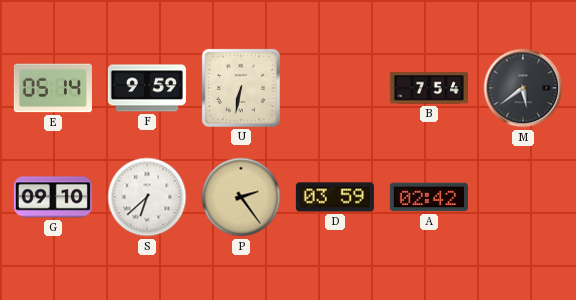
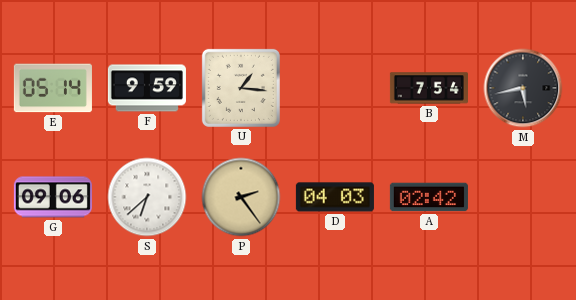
U: 6:32 -> 1:16
M: 5:39 -> 5:43
G: 09:10 -> 09:06
D: 03:59 -> 04:03
